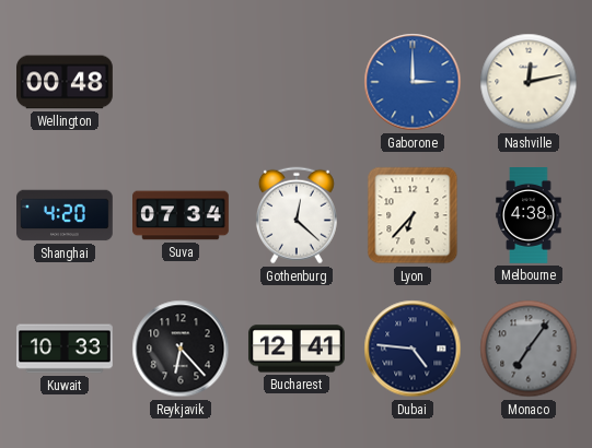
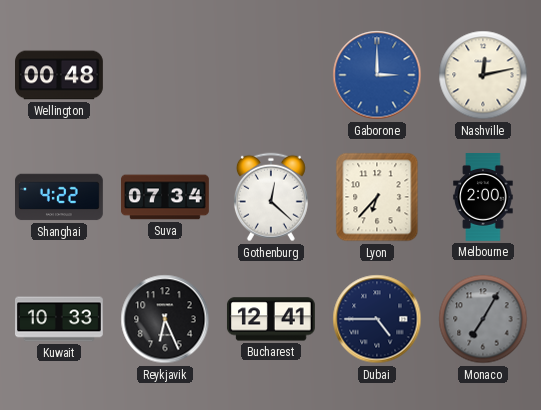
Shanghai: 4:20 -> 4:22
Melbourne: 4:38 -> 2:00
Reykjavik: 6:23 -> 6:26
Dubai: 4:46 -> 4:45
Monaco: 7:06 -> 7:05
